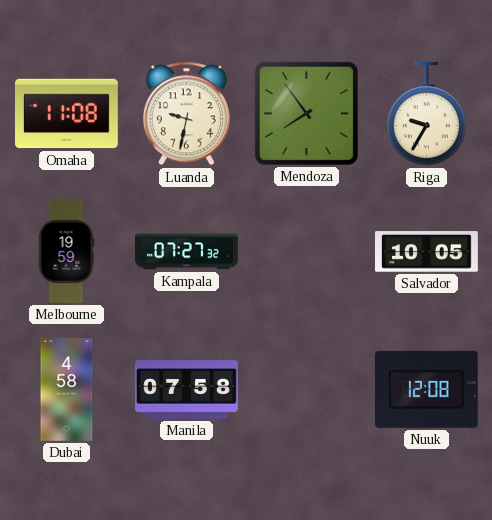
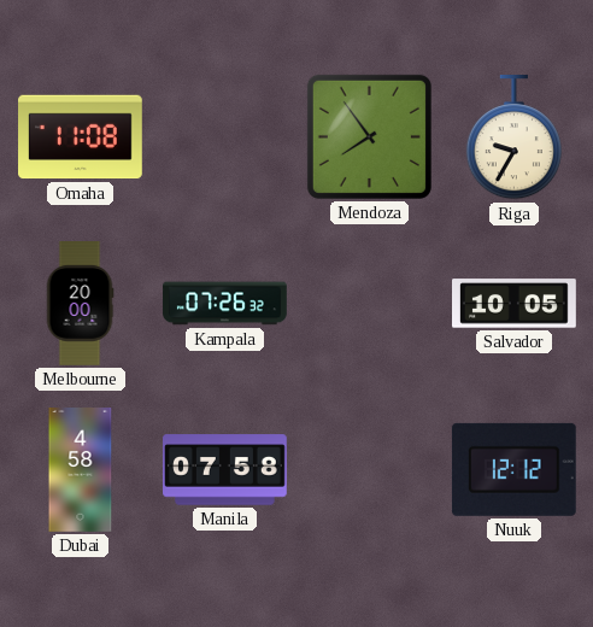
Luanda: 9:32 -> none
Melbourne: 19:59 -> 20:00
Kampala: 07:27 -> 07:26
Nuuk: 12:08 -> 12:12
